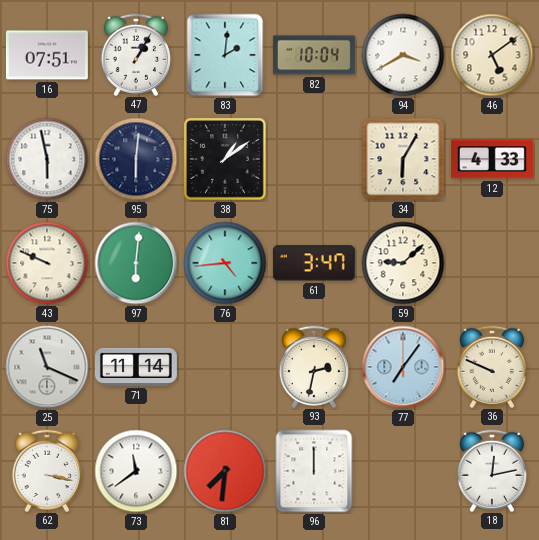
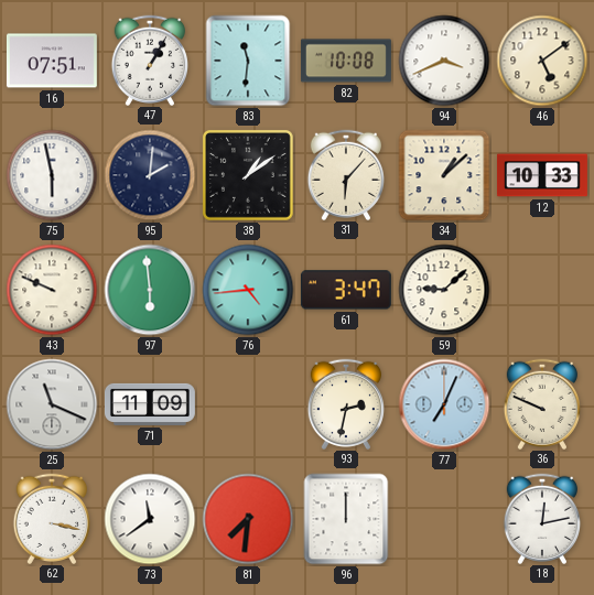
83: 2:01 -> 11:31
82: 10:04 -> 10:08
94: 3:40 -> 3:41
95: 6:01 -> 2:01
31: none -> 6:07
34: 6:05 -> 1:08
12: 4:33 -> 10:33
97: 6:01 -> 5:59
71: 11:14 -> 11:09
77: 7:06 -> 7:04
